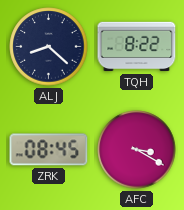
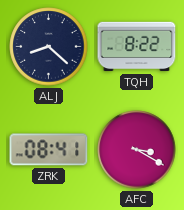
ZRK: 08:45 -> 08:41
